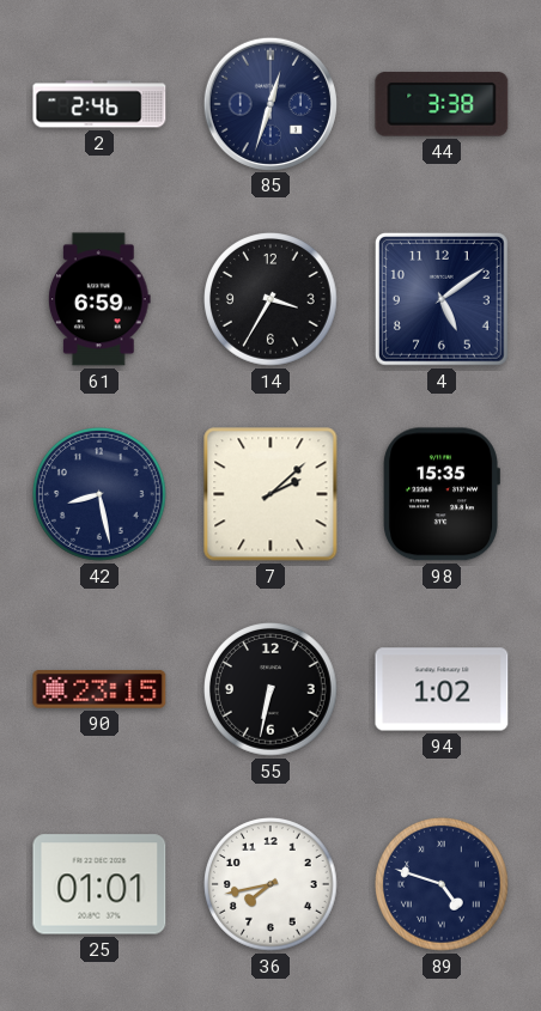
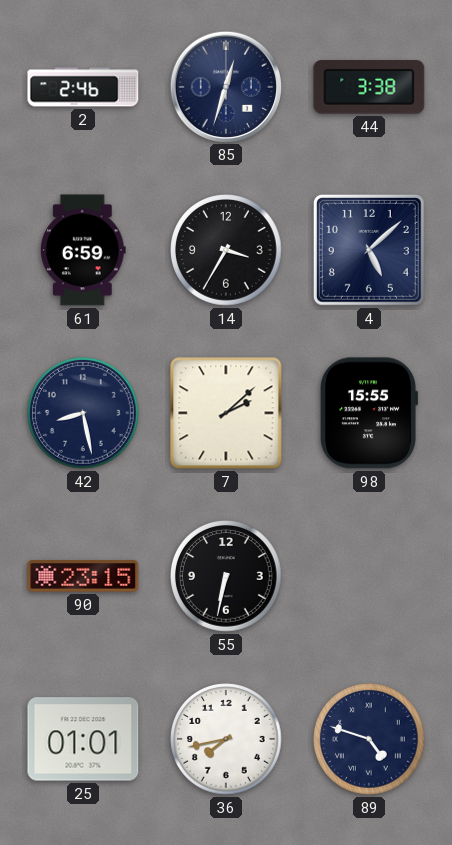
4: 5:09 -> 5:08
98: 15:35 -> 15:55
94: 1:02 -> none
